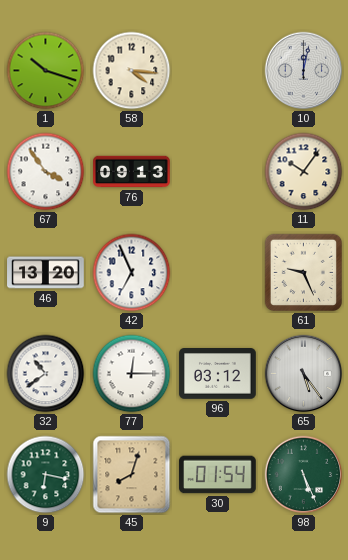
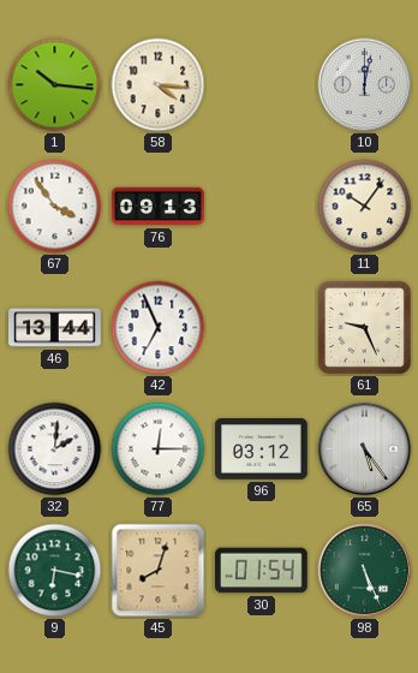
1: 10:18 -> 10:16
46: 13:20 -> 13:44
32: 10:39 -> 2:01
